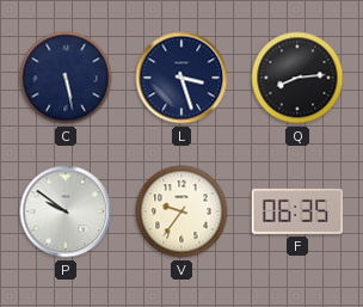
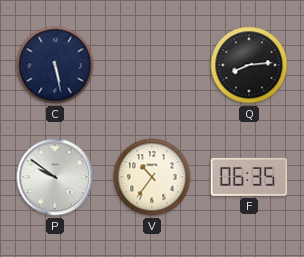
L: 3:27 -> none
V: 9:36 -> 10:36
